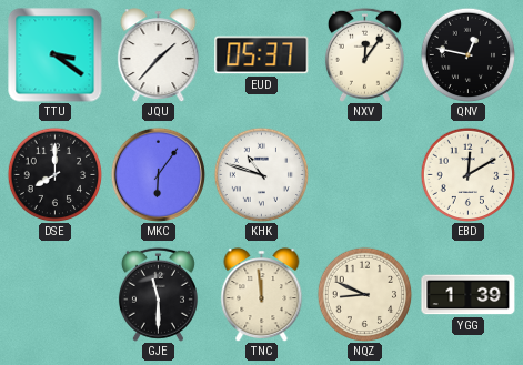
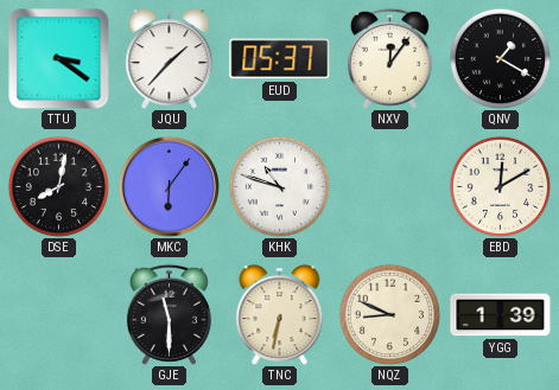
QNV: 12:47 -> 1:20
DSE: 8:00 -> 8:02
TNC: 11:59 -> 6:32
